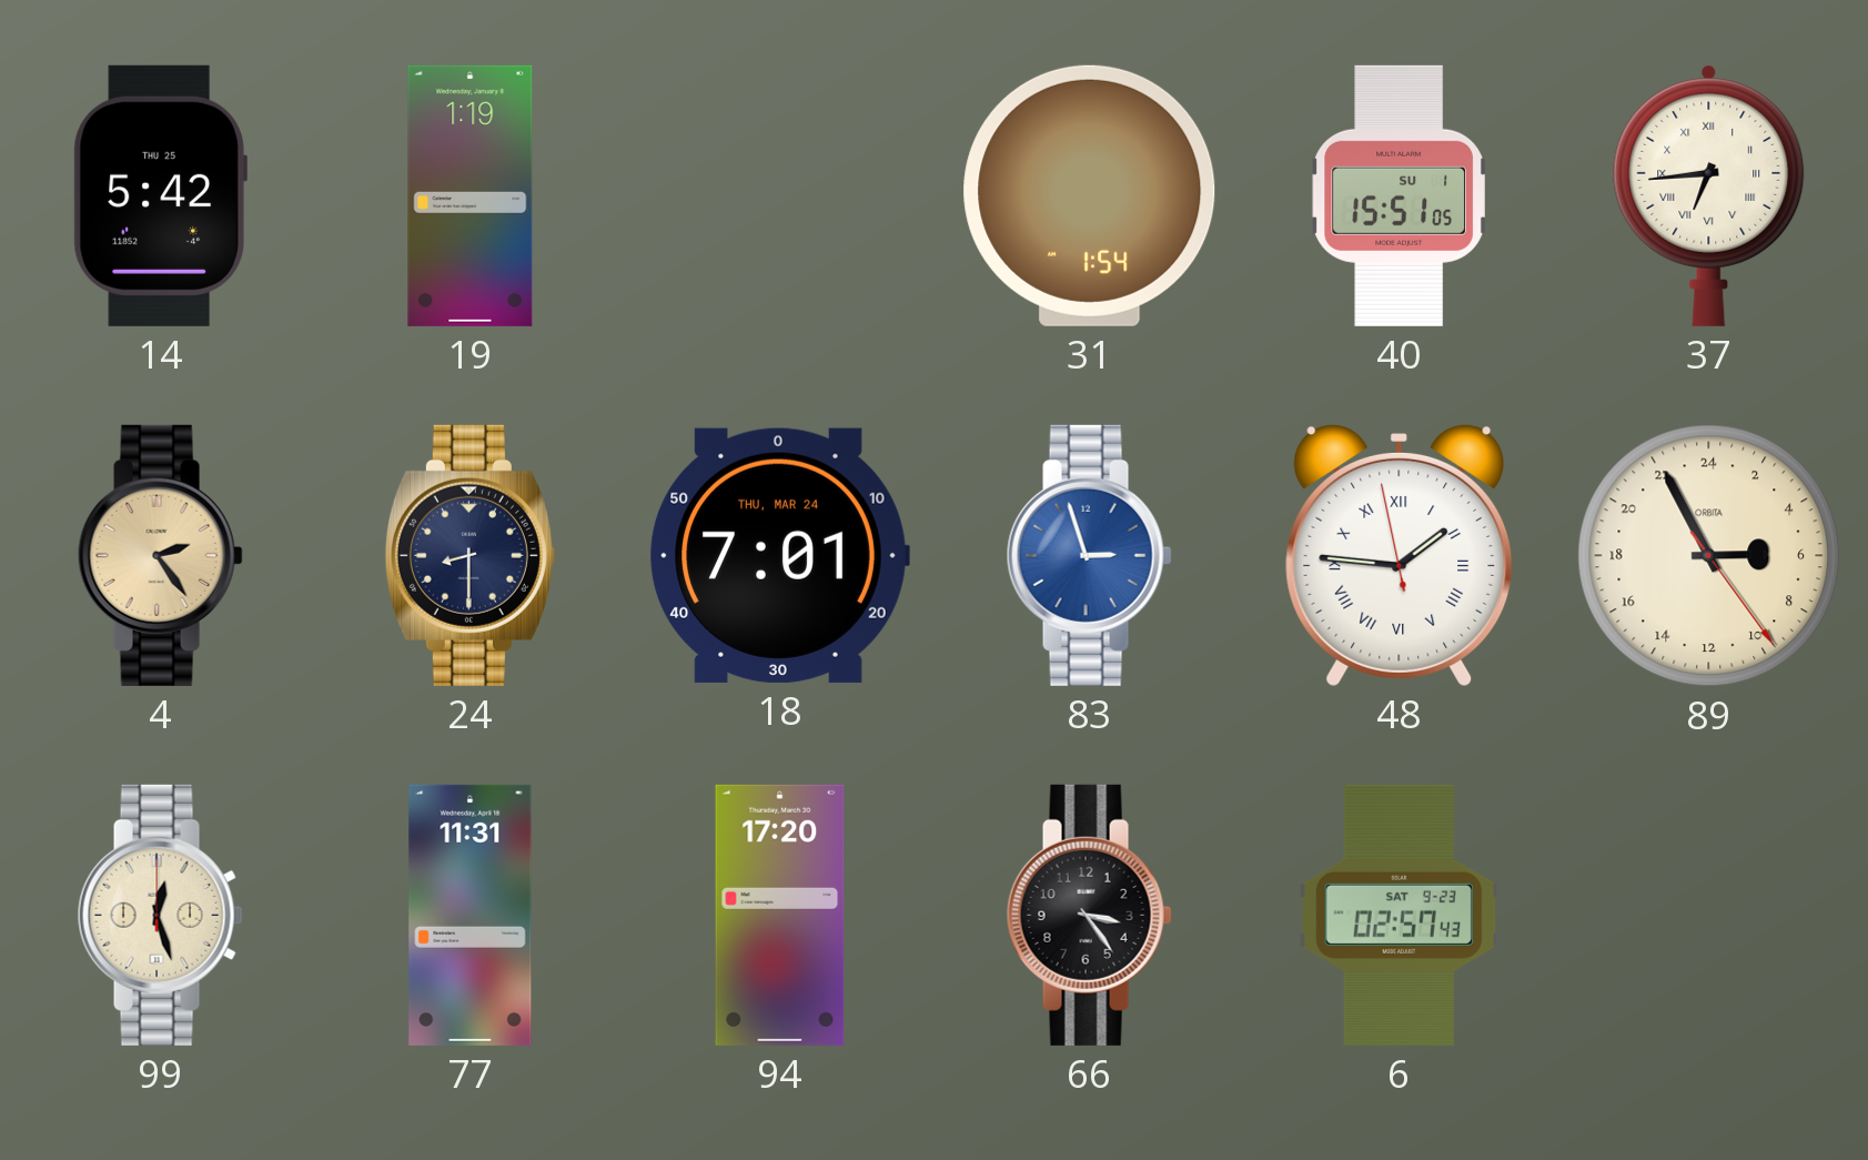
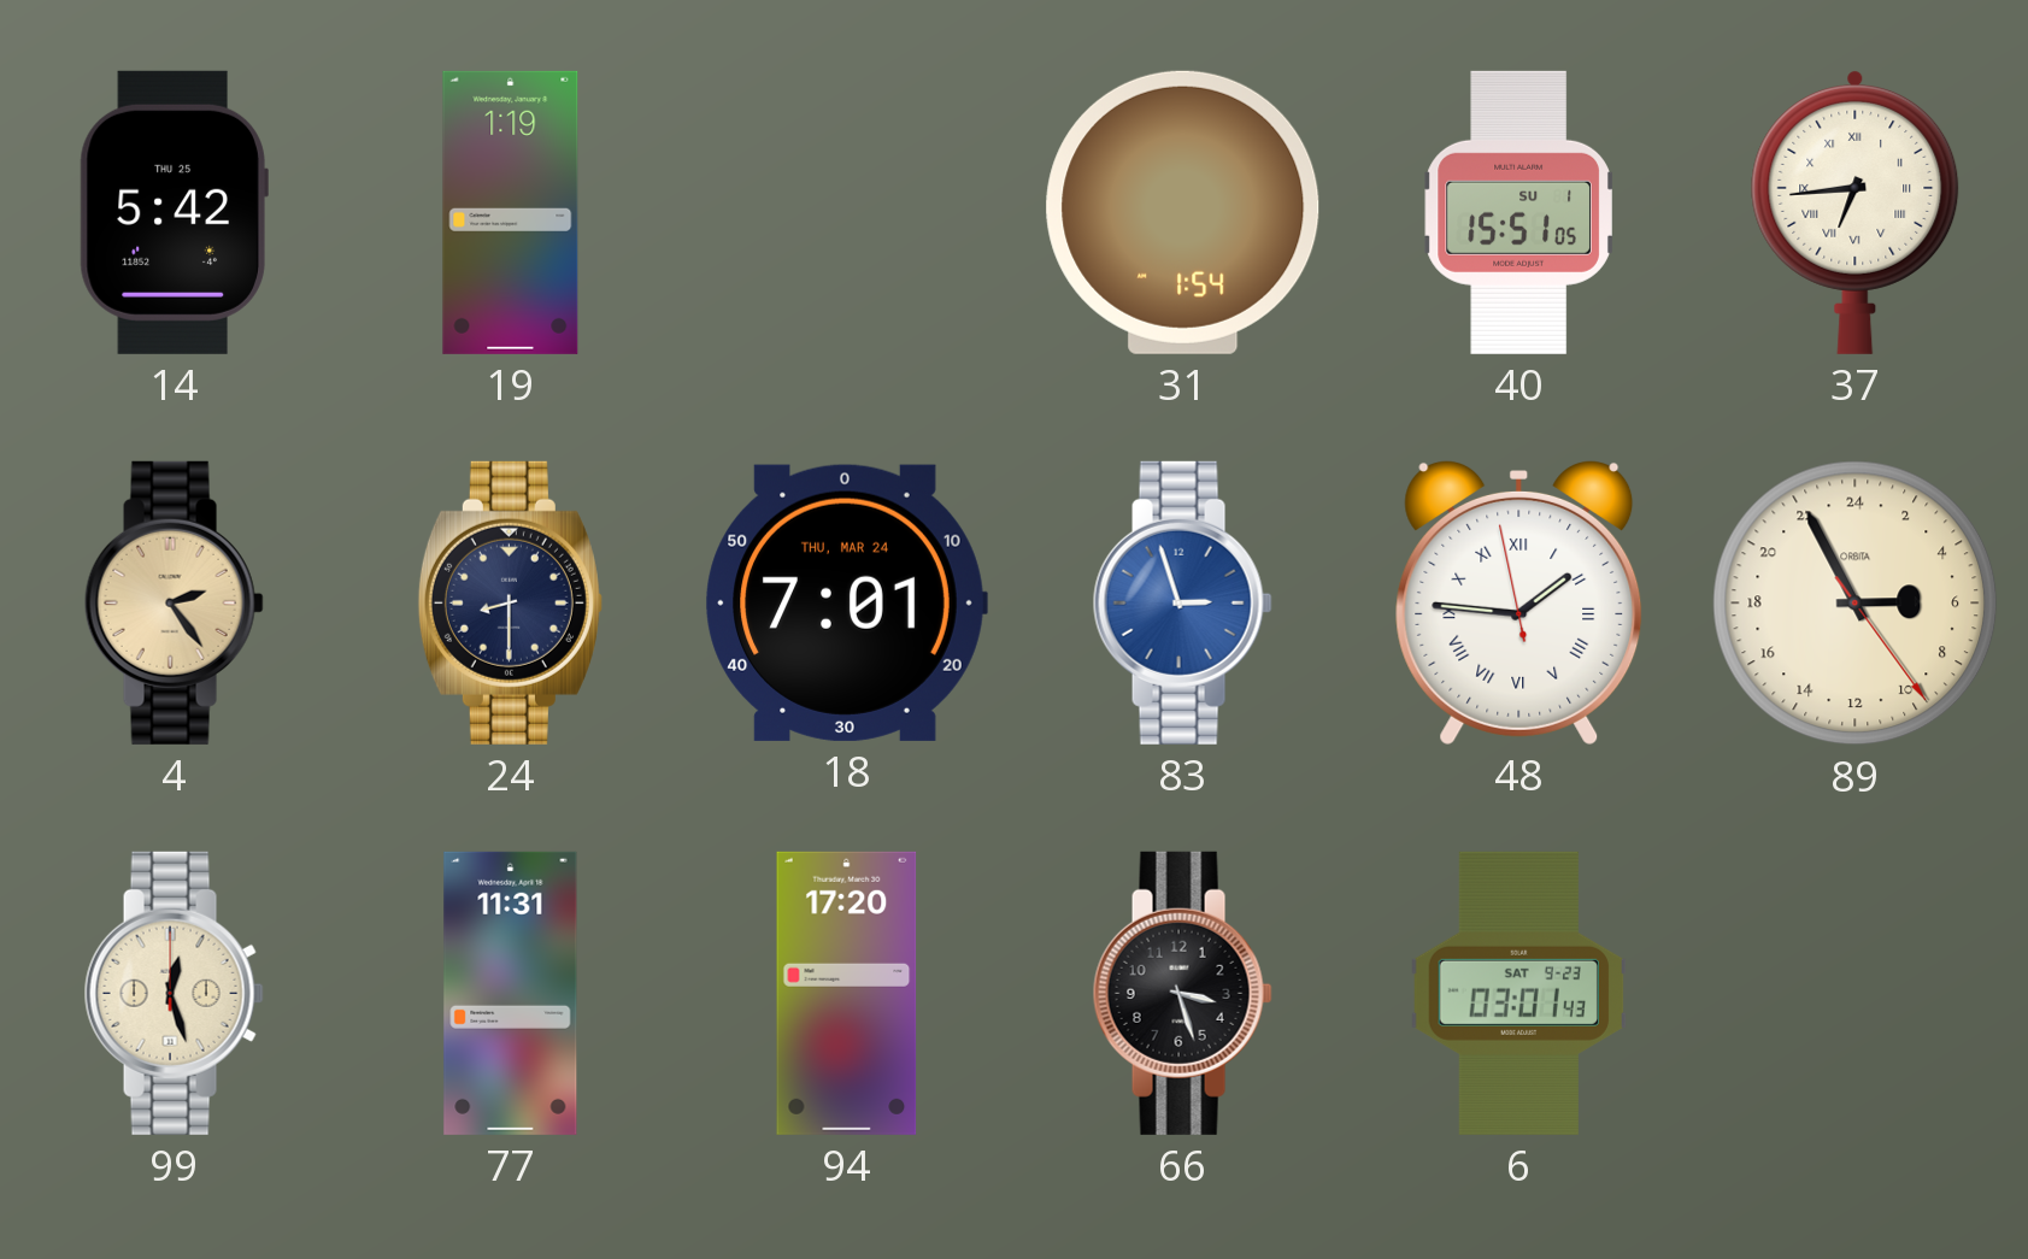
66: 3:24 -> 3:27
6: 02:57 -> 03:01
